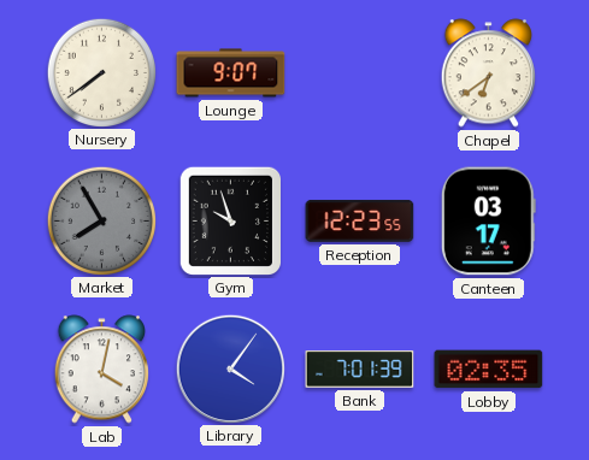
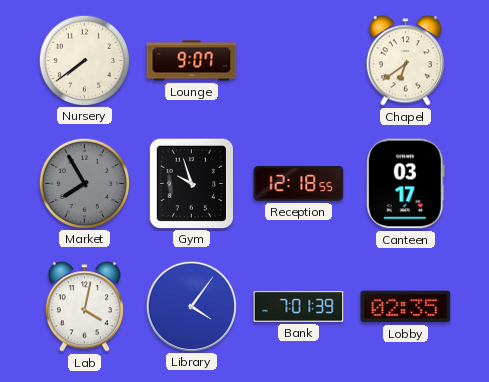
Reception: 12:23 -> 12:18
